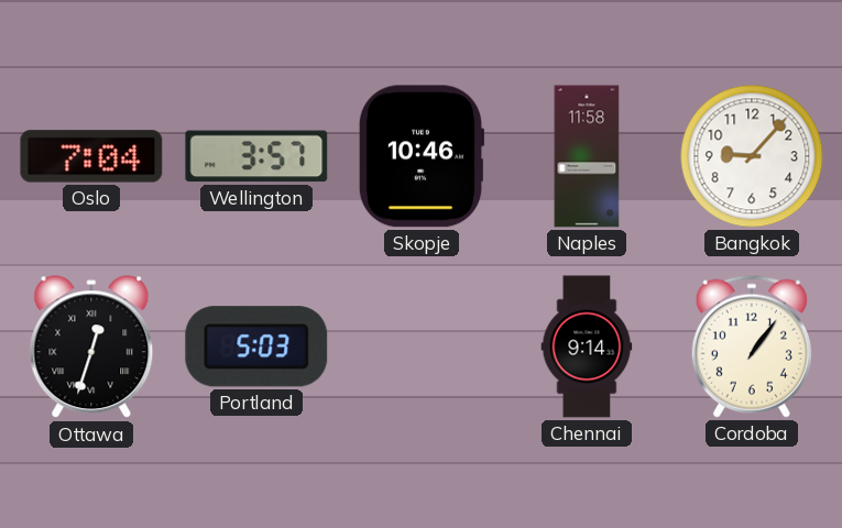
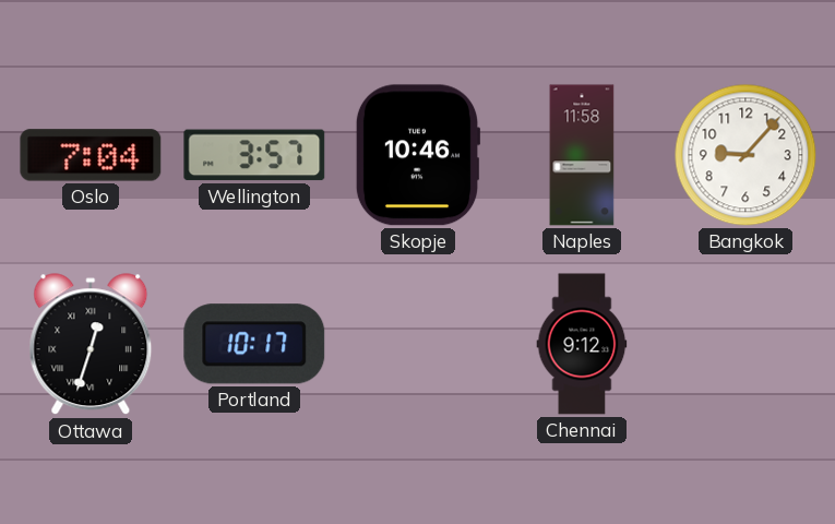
Portland: 5:03 -> 10:17
Chennai: 9:14 -> 9:12
Cordoba: 1:06 -> none
